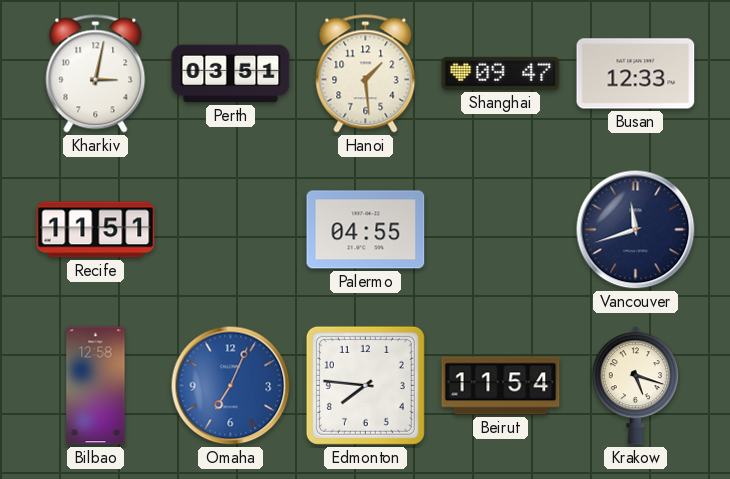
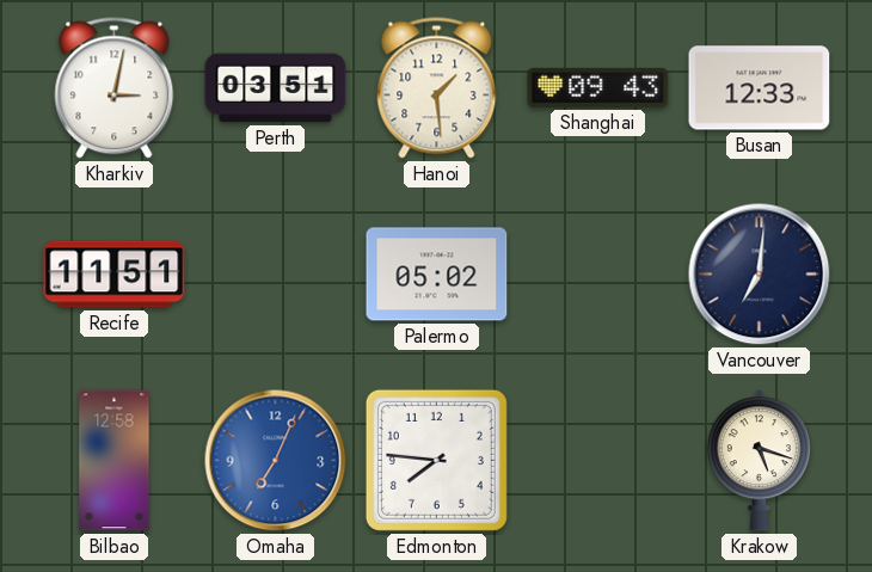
Shanghai: 09:47 -> 09:43
Palermo: 04:55 -> 05:02
Vancouver: 11:42 -> 7:01
Beirut: 11:54 -> none
